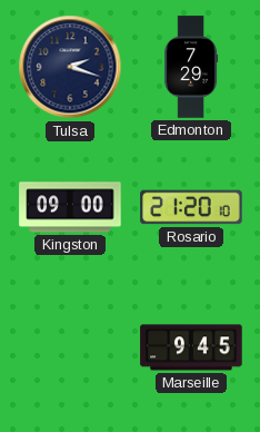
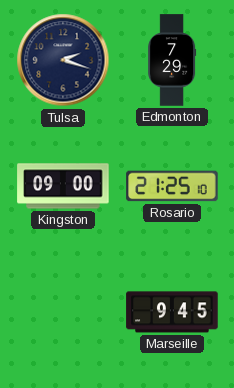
Rosario: 21:20 -> 21:25
